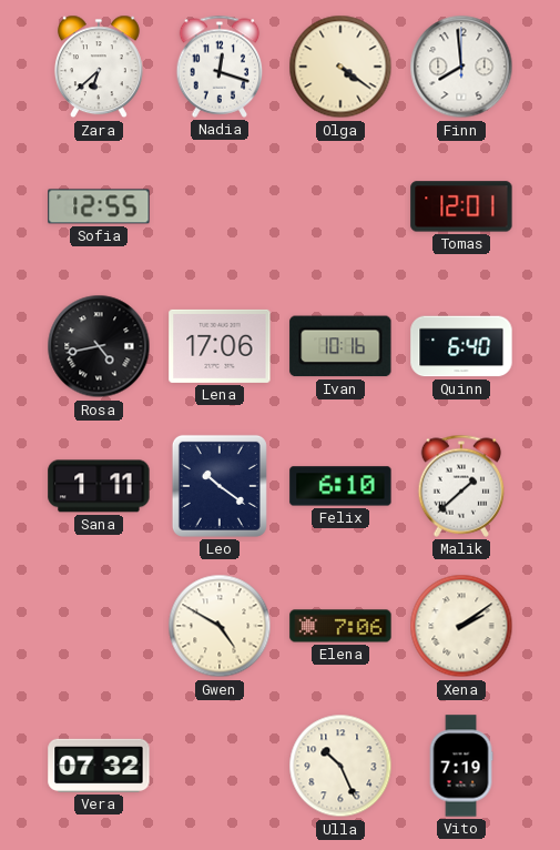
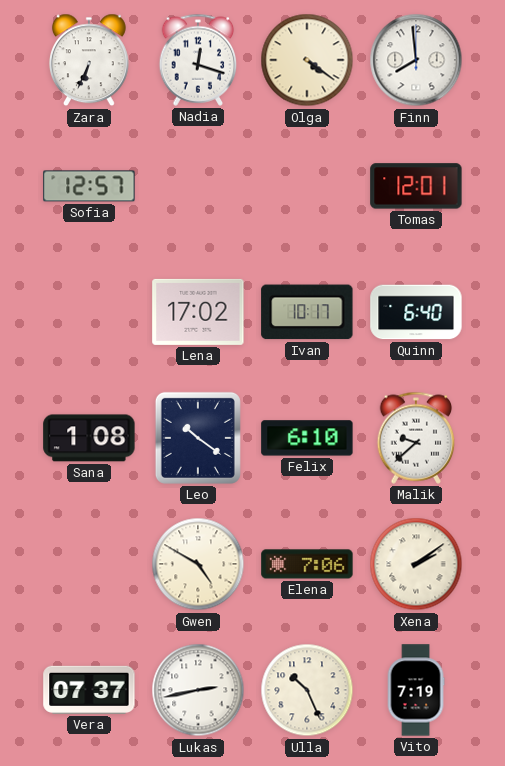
Zara: 6:38 -> 6:34
Sofia: 12:55 -> 12:57
Rosa: 4:43 -> none
Lena: 17:06 -> 17:02
Ivan: 10:16 -> 10:17
Sana: 1:11 -> 1:08
Malik: 1:38 -> 9:38
Vera: 07:32 -> 07:37
Lukas: none -> 2:43
